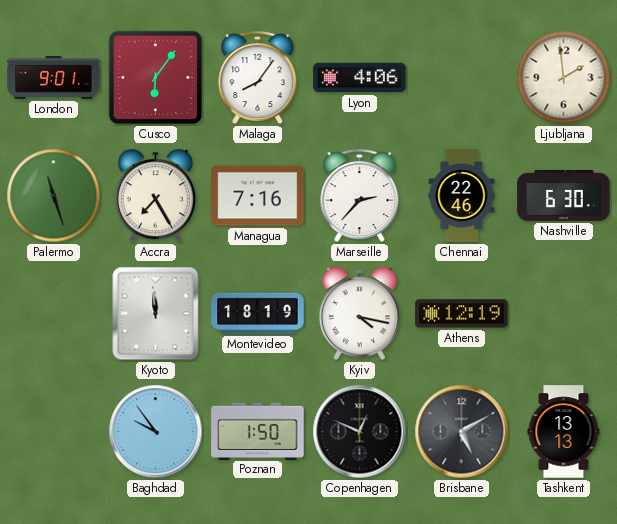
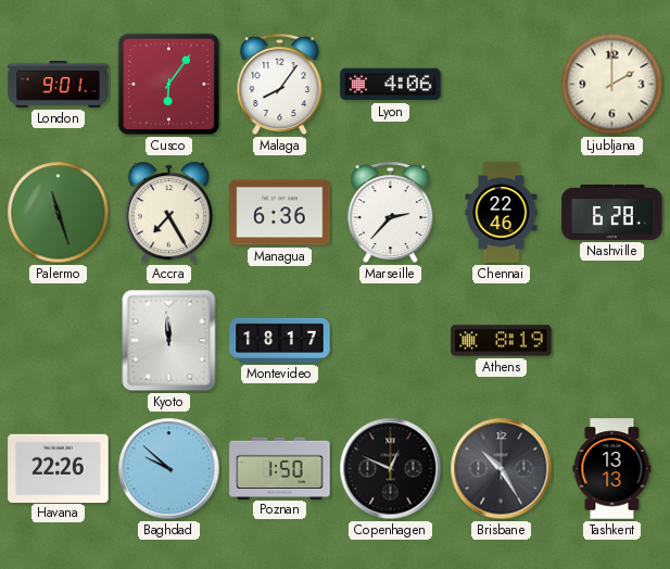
Ljubljana: 1:59 -> 2:00
Managua: 7:16 -> 6:36
Nashville: 6:30 -> 6:28
Montevideo: 18:19 -> 18:17
Kyiv: 4:17 -> none
Athens: 12:19 -> 8:19
Havana: none -> 22:26
Baghdad: 9:54 -> 9:52
Brisbane: 5:10 -> 10:25
